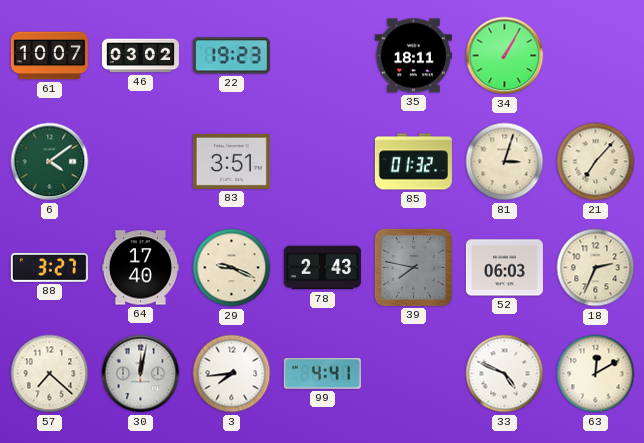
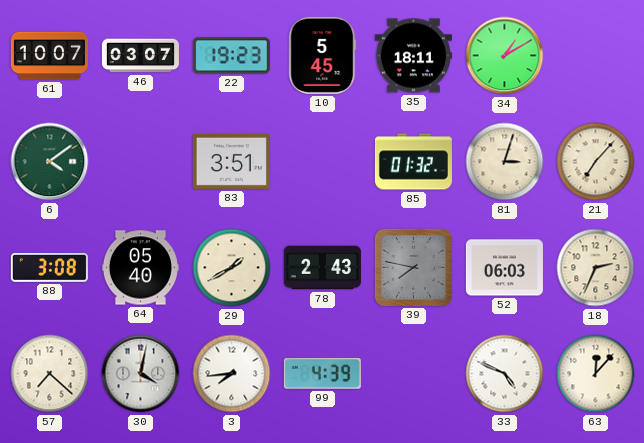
46: 03:02 -> 03:07
10: none -> 5:45
34: 1:05 -> 1:10
88: 3:27 -> 3:08
64: 17:40 -> 05:40
29: 9:19 -> 1:40
30: 12:02 -> 4:02
99: 4:41 -> 4:39
63: 12:10 -> 12:07
